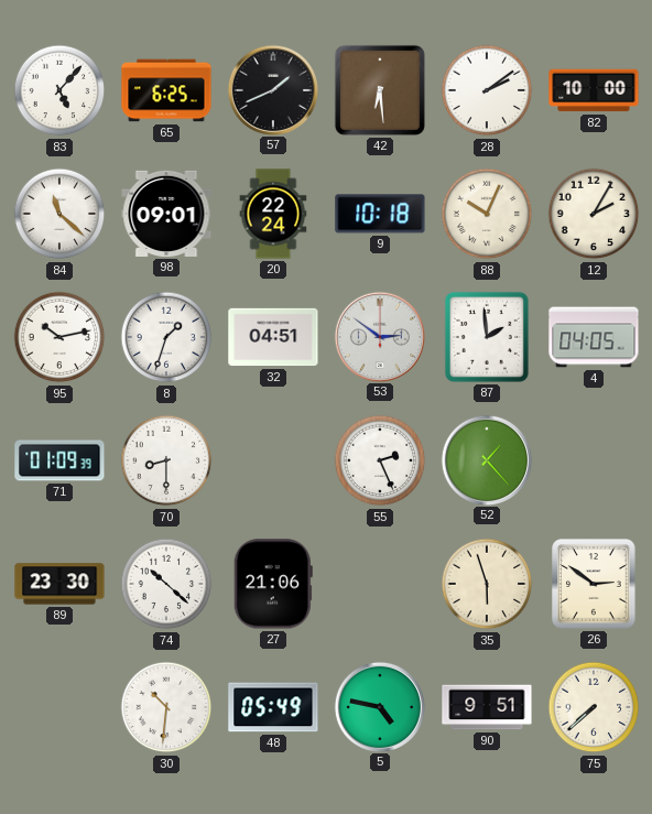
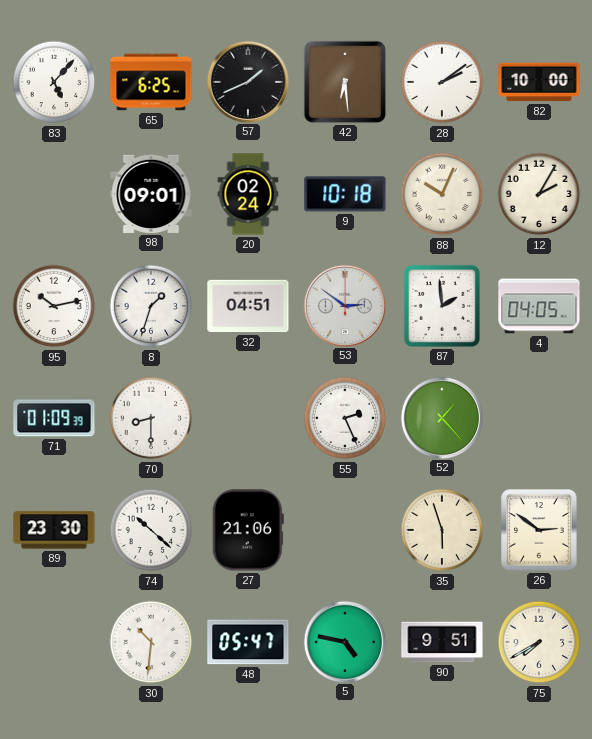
84: 11:22 -> none
20: 22:24 -> 02:24
48: 05:49 -> 05:47
75: 7:38 -> 7:40
